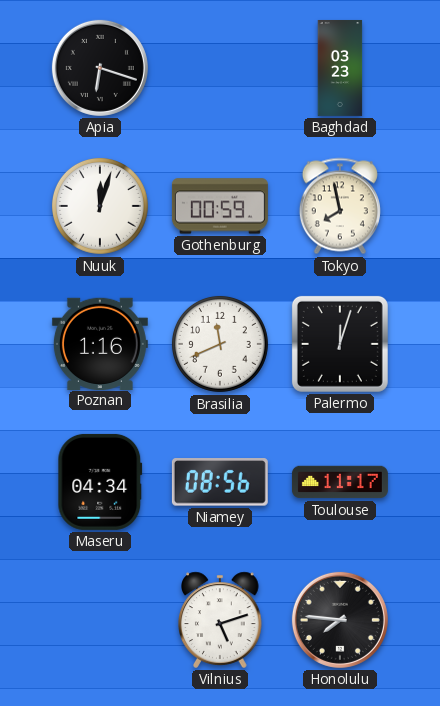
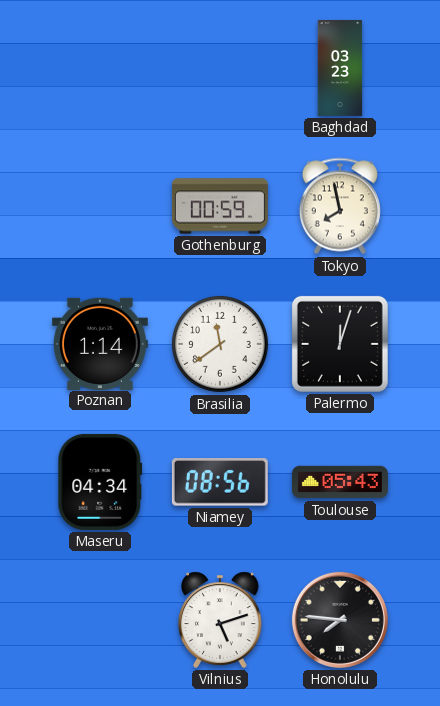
Apia: 6:18 -> none
Nuuk: 12:03 -> none
Poznan: 1:16 -> 1:14
Brasilia: 11:41 -> 11:39
Toulouse: 11:17 -> 05:43
